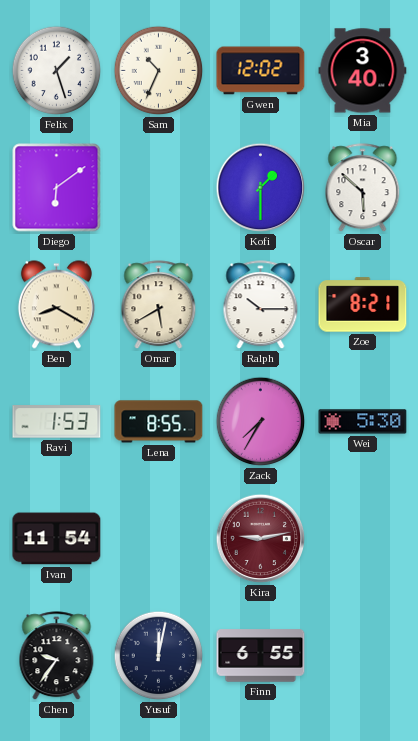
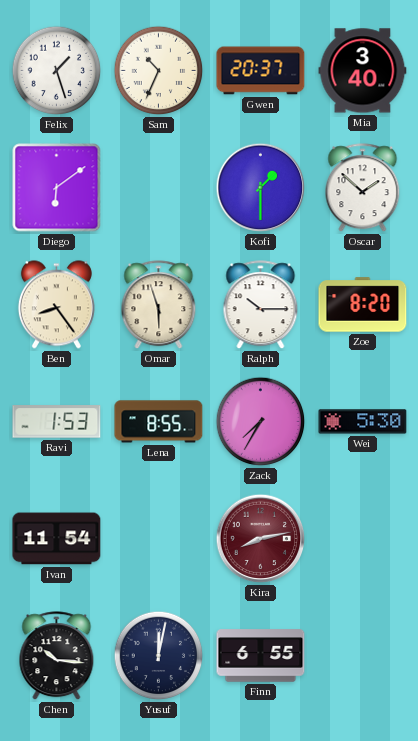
Gwen: 12:02 -> 20:37
Oscar: 5:52 -> 1:52
Ben: 8:20 -> 8:24
Omar: 5:40 -> 5:57
Zoe: 8:21 -> 8:20
Kira: 9:13 -> 8:13
Chen: 9:36 -> 10:16
